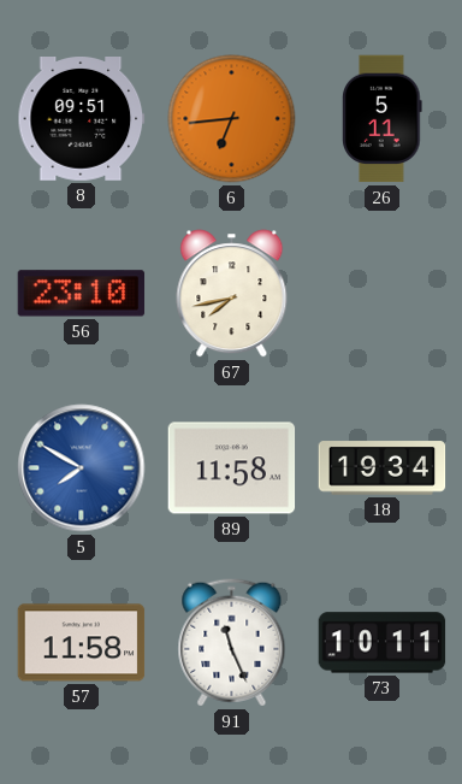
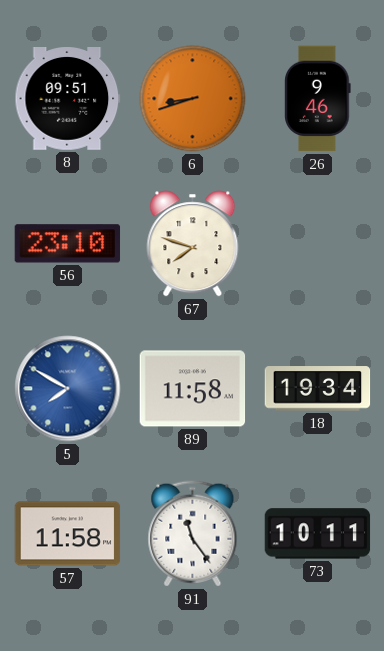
6: 6:44 -> 8:42
26: 5:11 -> 9:46
67: 7:43 -> 7:48
91: 11:26 -> 11:24
